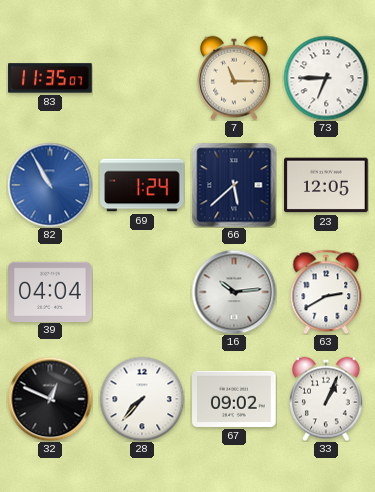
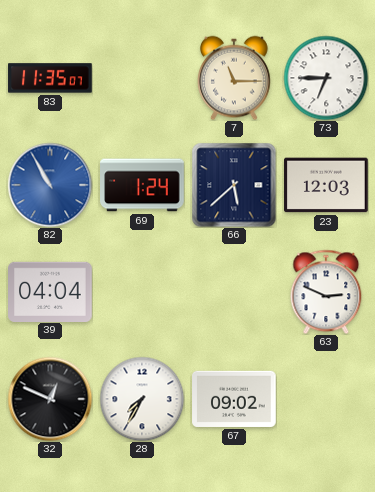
23: 12:05 -> 12:03
16: 10:14 -> none
63: 2:40 -> 2:49
28: 7:37 -> 7:35
33: 1:04 -> none
